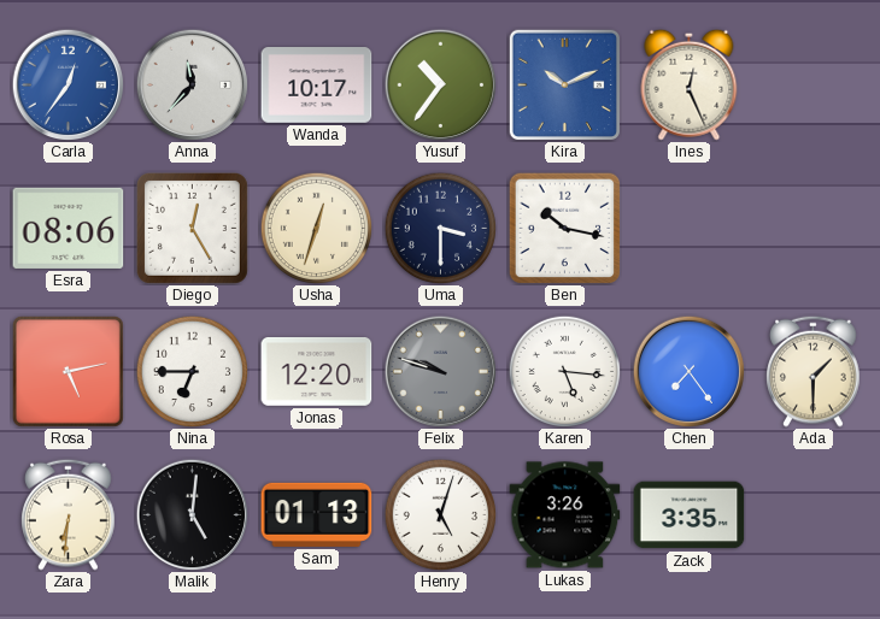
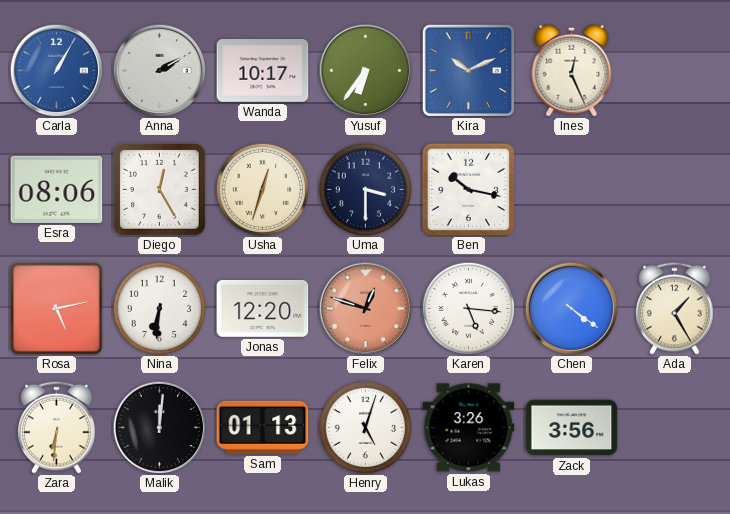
Carla: 12:36 -> 1:05
Anna: 11:37 -> 2:10
Yusuf: 10:36 -> 6:36
Nina: 6:45 -> 6:31
Felix: 9:48 -> 12:48
Felix dial: grey -> salmon
Chen: 7:24 -> 4:21
Ada: 1:30 -> 1:25
Malik: 5:01 -> 12:01
Zack: 3:35 -> 3:56
